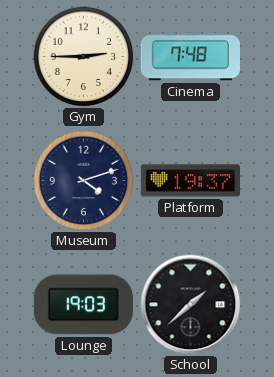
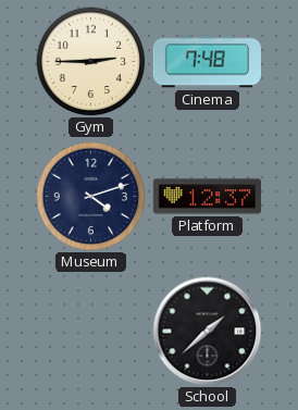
Platform: 19:37 -> 12:37
Lounge: 19:03 -> none
